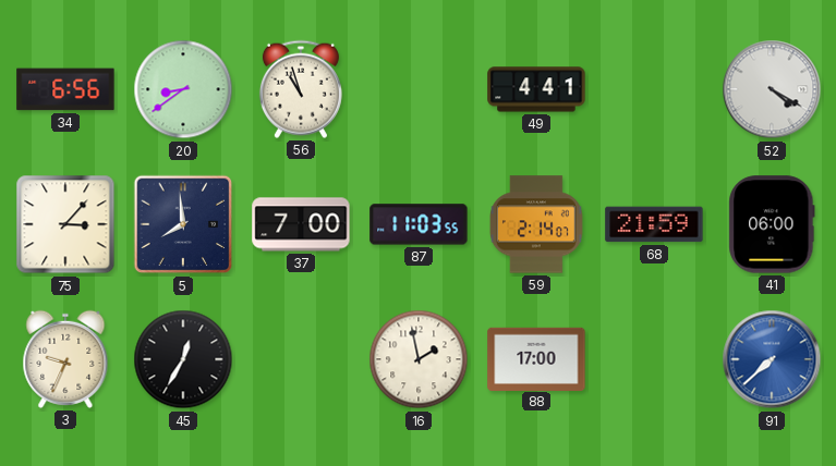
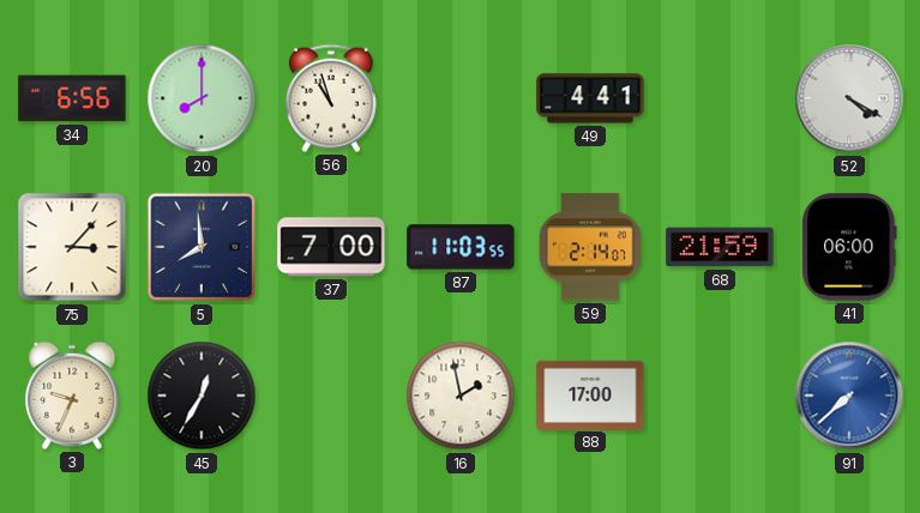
20: 8:39 -> 8:00
